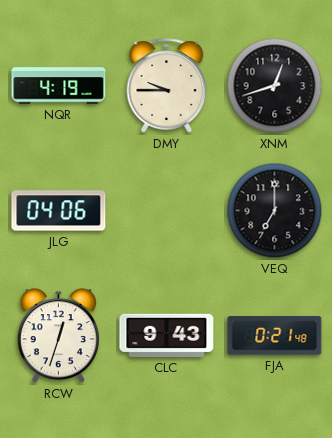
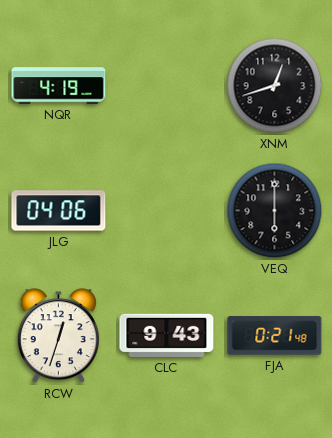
DMY: 9:45 -> none
VEQ: 7:00 -> 6:00
